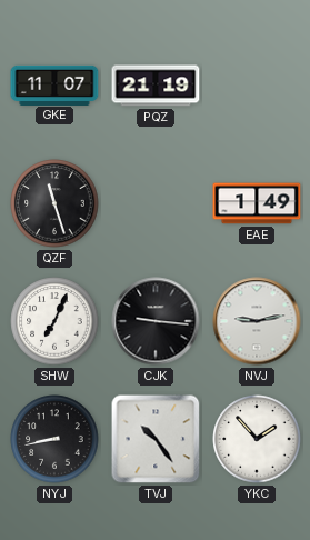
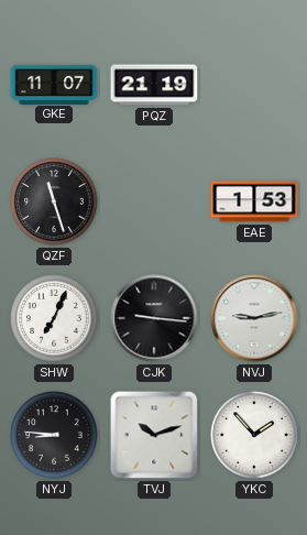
EAE: 1:49 -> 1:53
NYJ: 8:43 -> 8:46
TVJ: 10:24 -> 10:12
